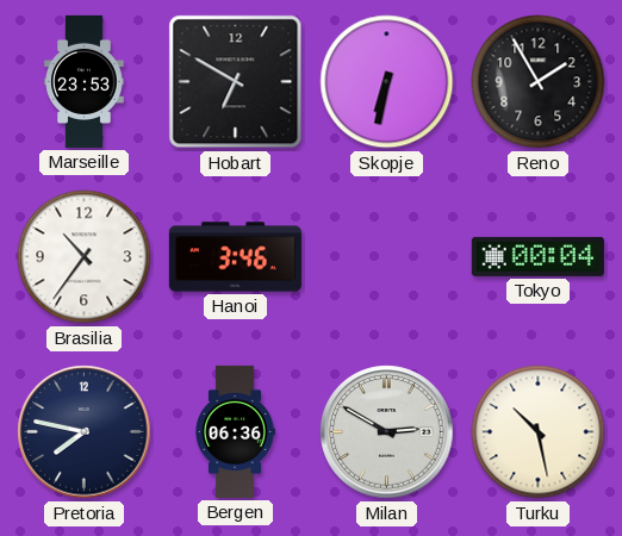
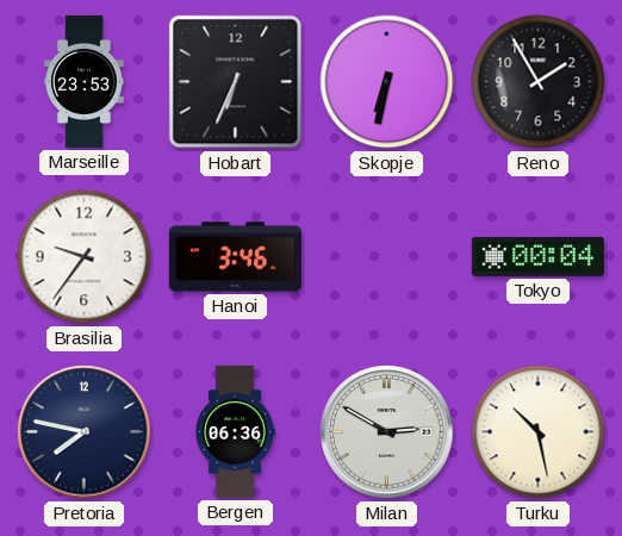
Hobart: 6:50 -> 6:34
Brasilia: 10:36 -> 9:36
